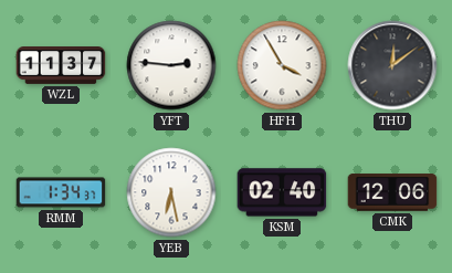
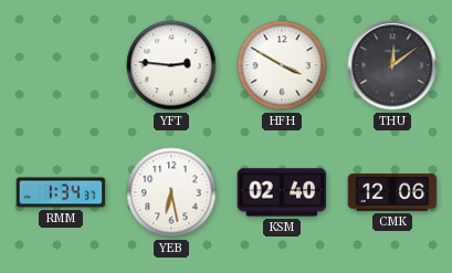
WZL: 11:37 -> none
HFH: 3:55 -> 3:50
